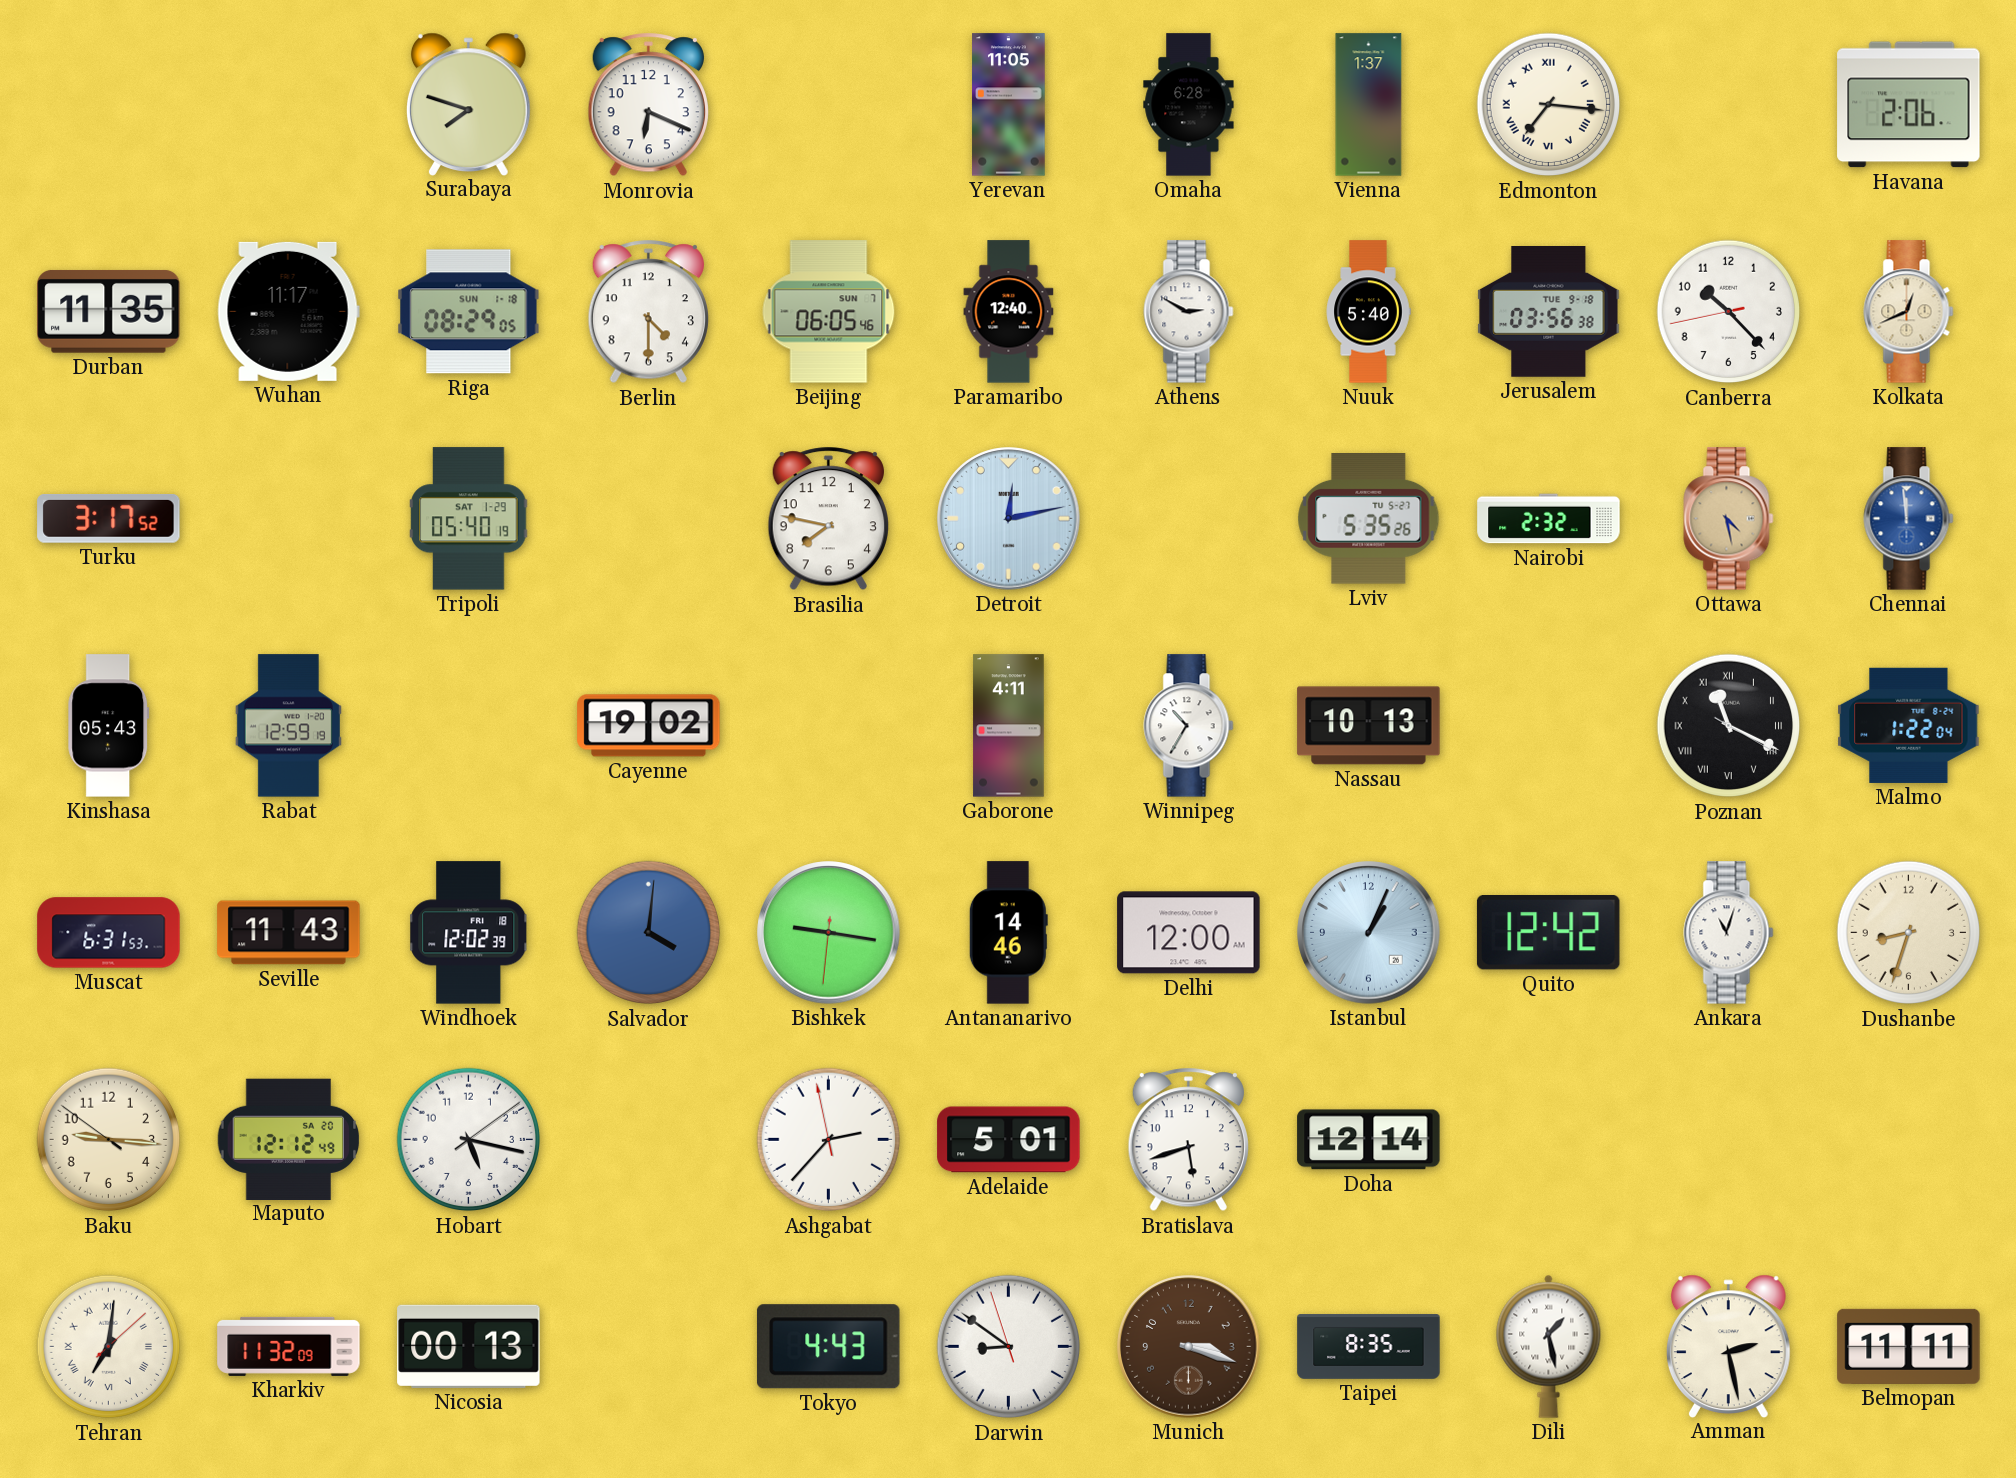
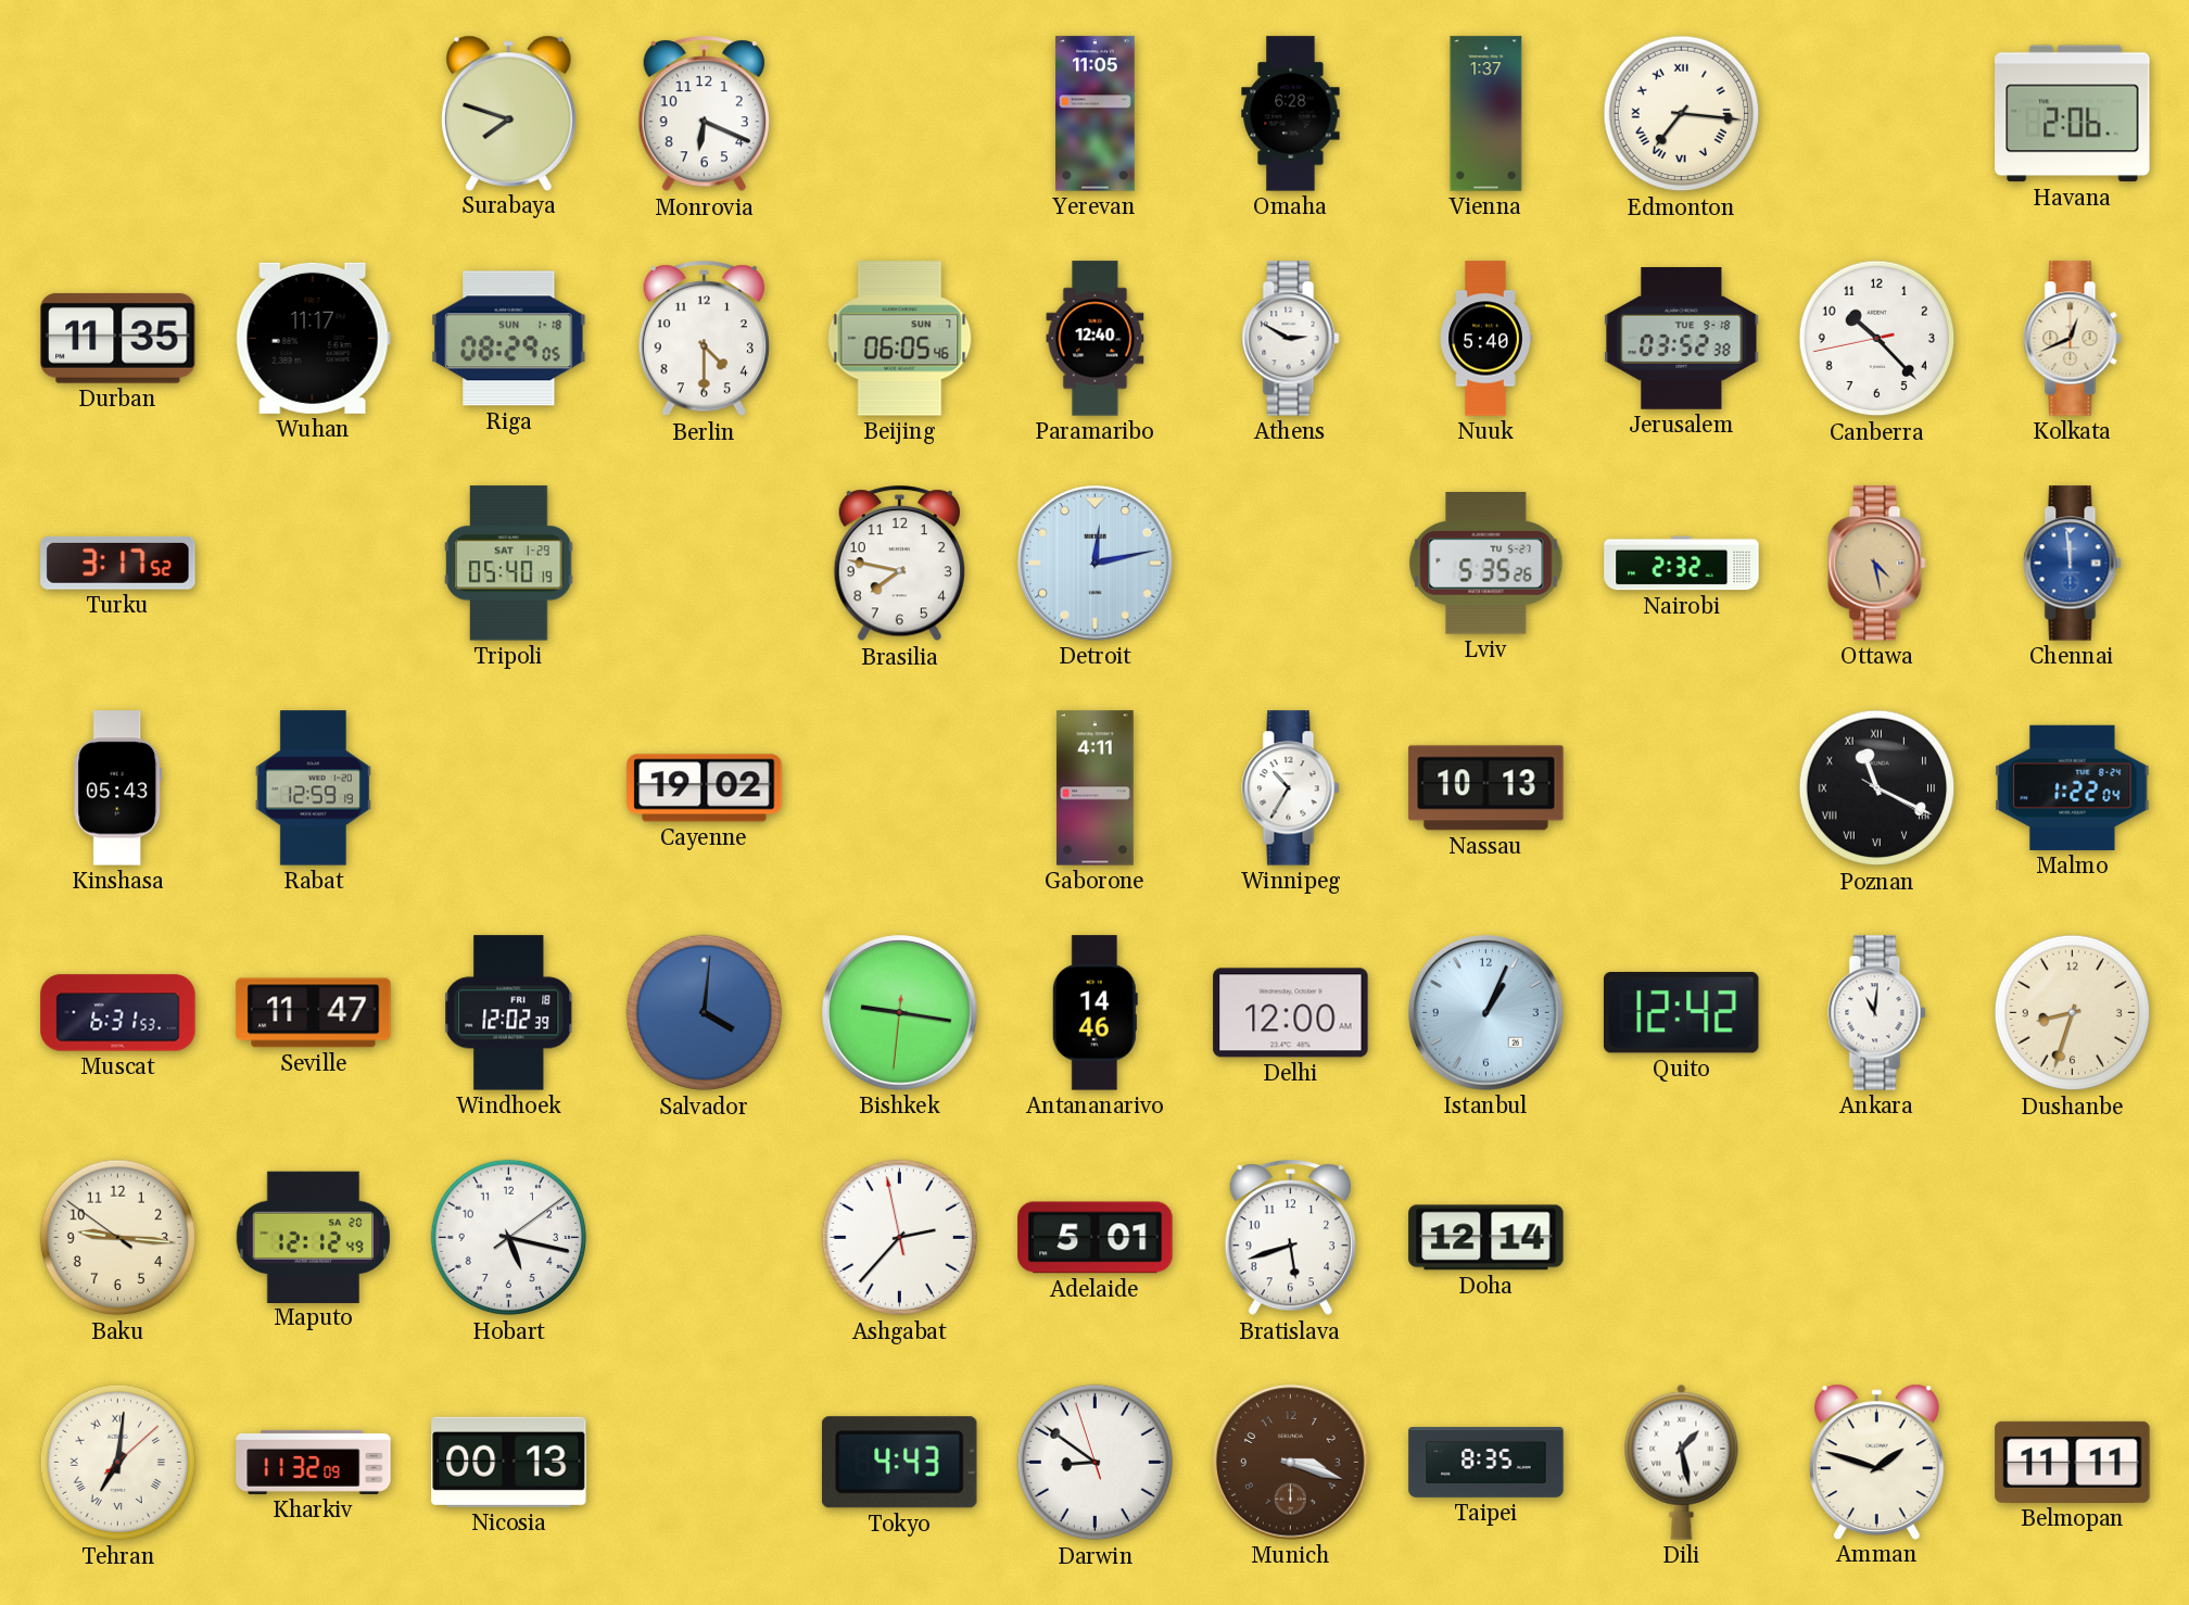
Jerusalem: 03:56 -> 03:52
Seville: 11:43 -> 11:47
Ankara: 11:03 -> 11:01
Amman: 2:28 -> 1:48
